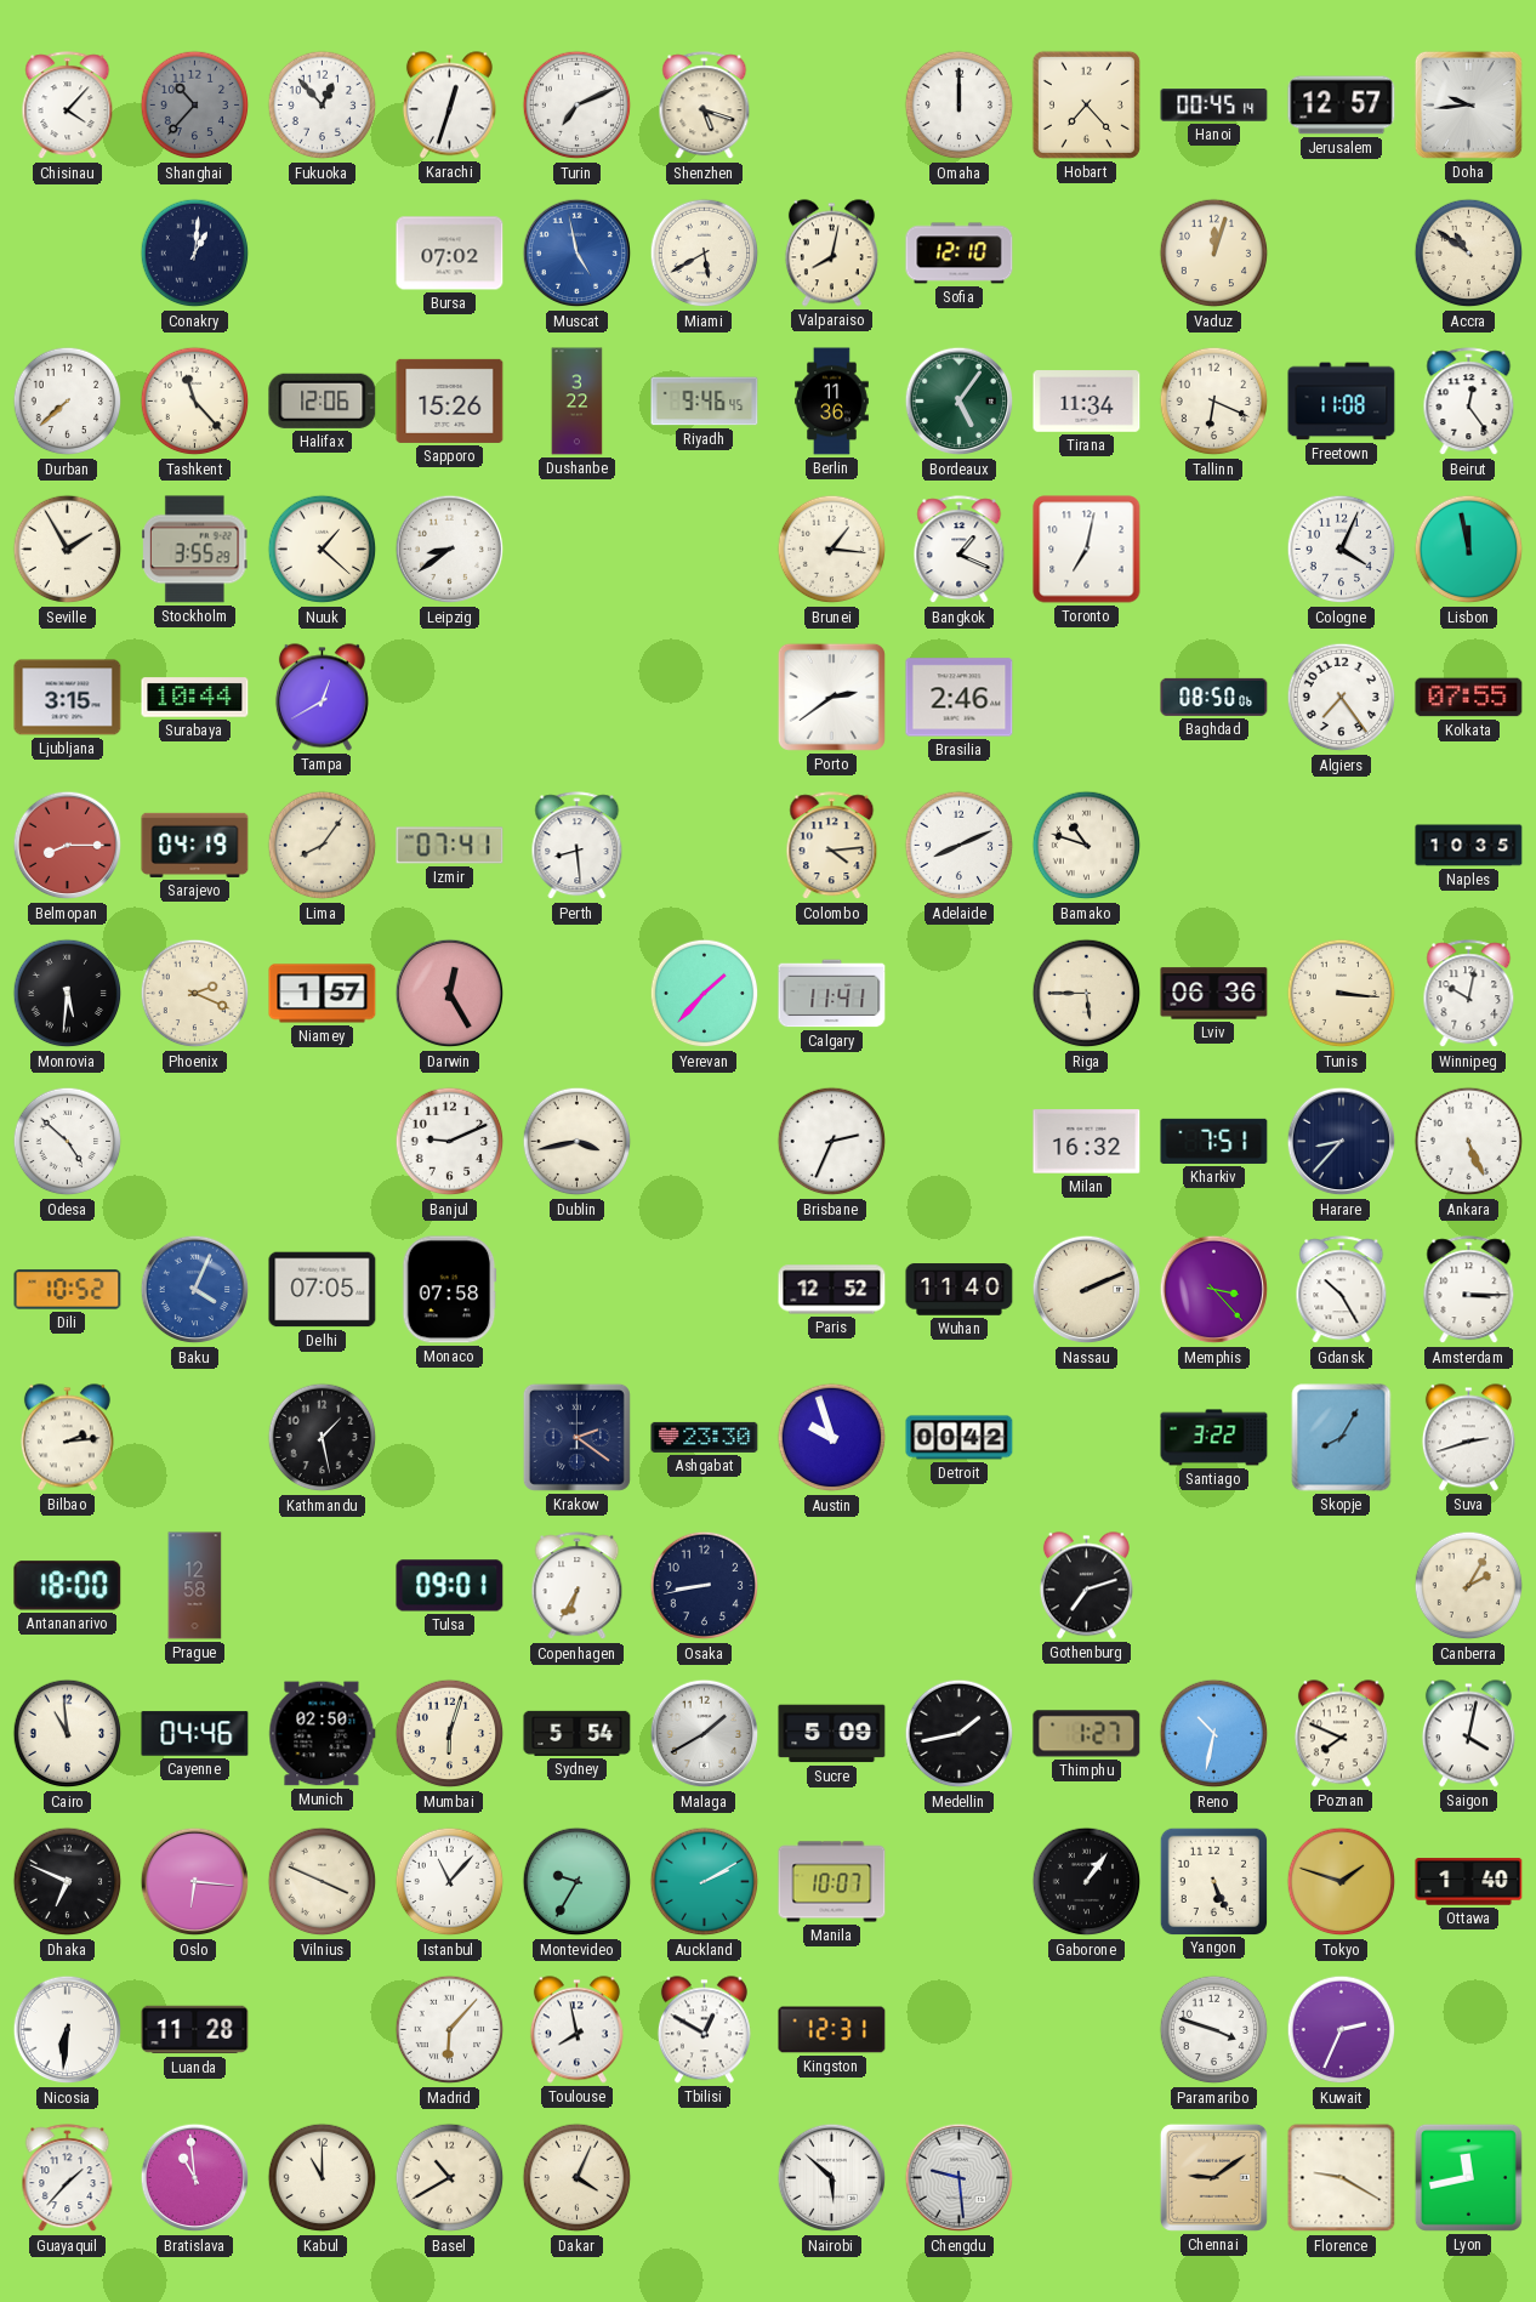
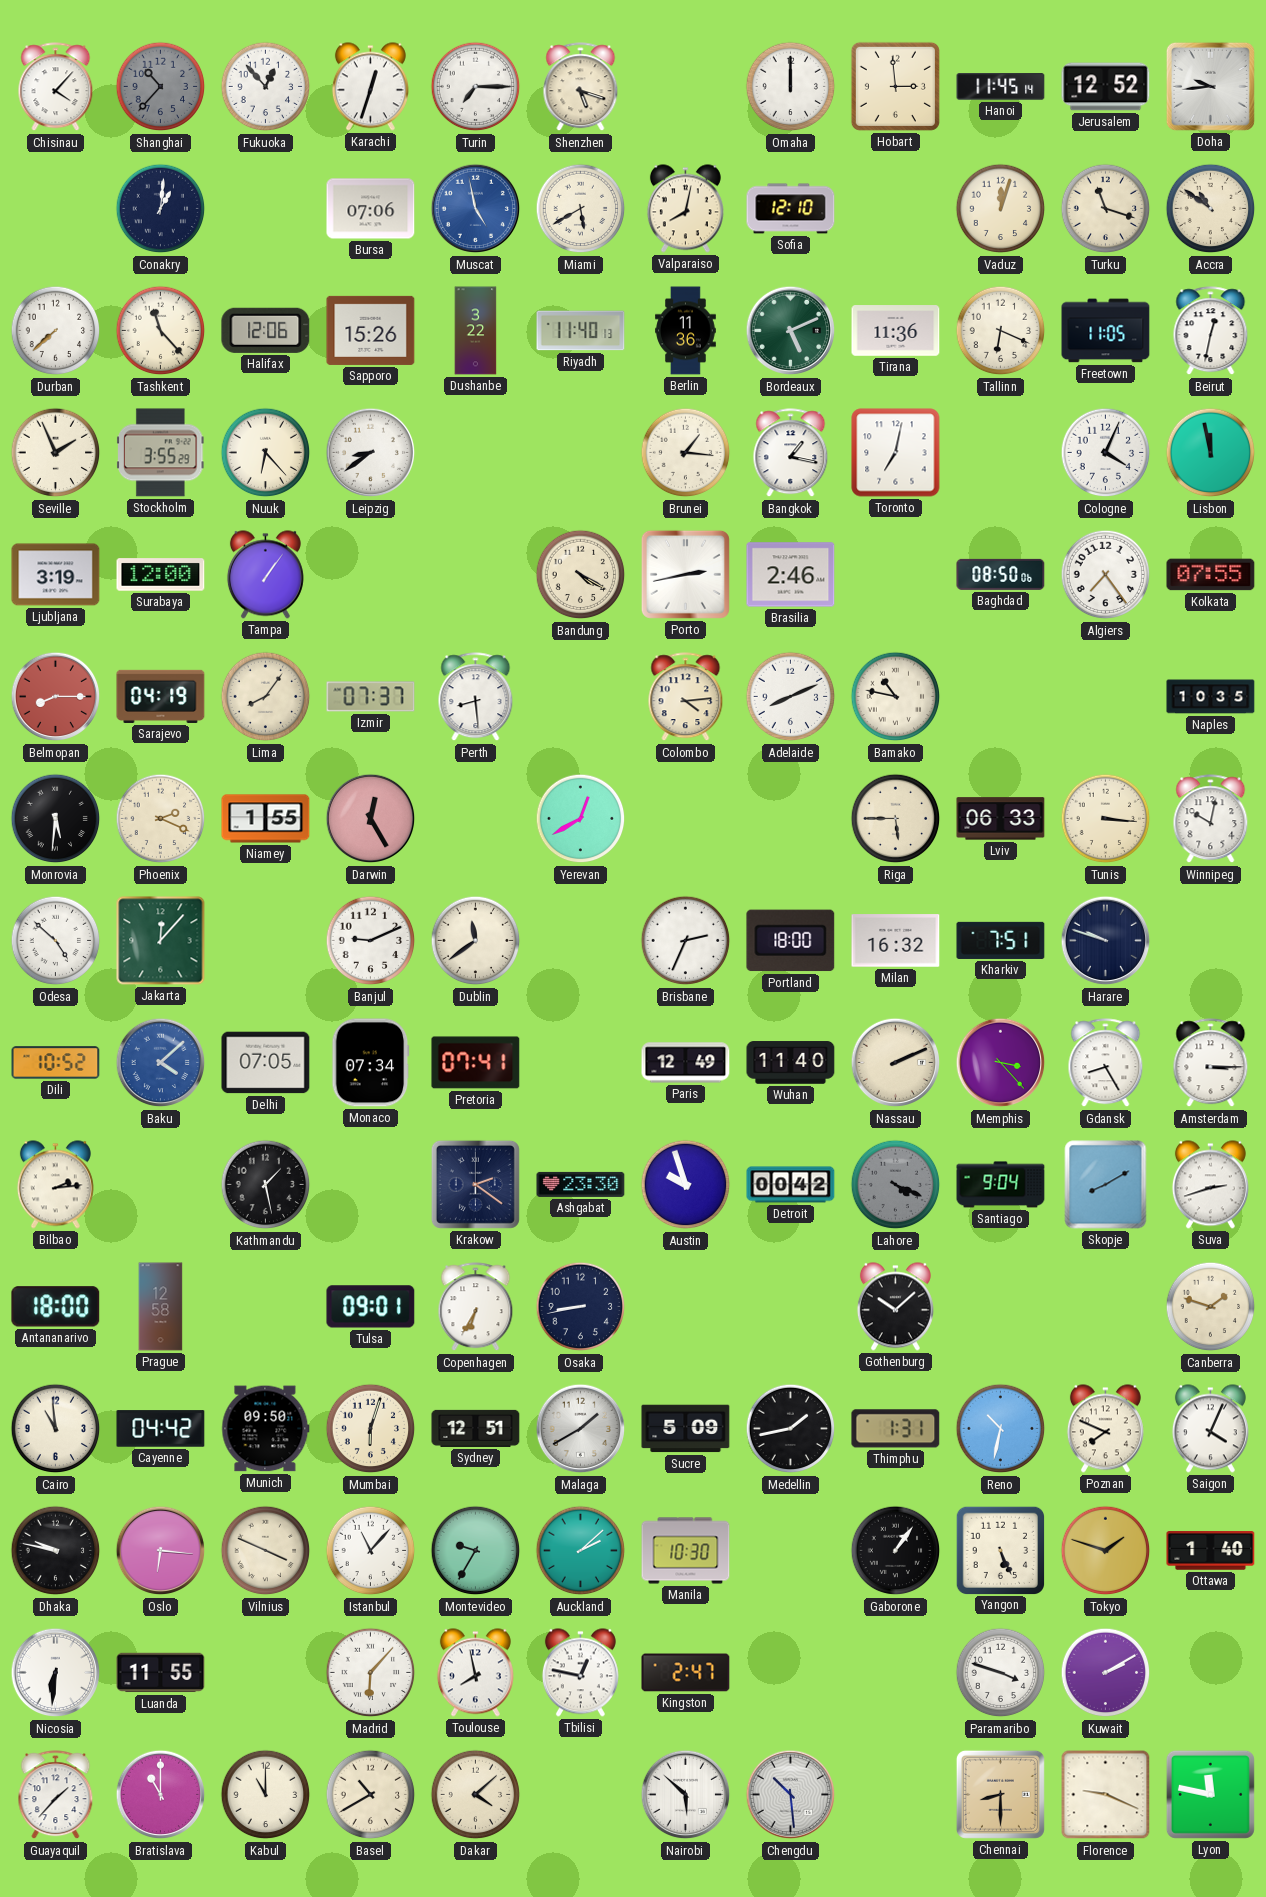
Turin: 7:11 -> 7:15
Hobart: 7:23 -> 2:59
Hanoi: 00:45 -> 11:45
Jerusalem: 12:57 -> 12:52
Bursa: 07:02 -> 07:06
Turku: none -> 11:18
Riyadh: 9:46 -> 11:40
Bordeaux: 5:06 -> 5:11
Tirana: 11:34 -> 11:36
Freetown: 11:08 -> 11:05
Beirut: 12:24 -> 12:32
Seville: 1:55 -> 1:56
Nuuk: 1:22 -> 6:23
Bangkok: 1:19 -> 1:17
Ljubljana: 3:15 -> 3:19
Surabaya: 10:44 -> 12:00
Tampa: 12:40 -> 1:06
Bandung: none -> 4:20
Porto: 2:39 -> 2:43
Izmir: 07:41 -> 07:37
Bamako: 10:48 -> 10:47
Niamey: 1:57 -> 1:55
Yerevan: 1:37 -> 12:40
Calgary: 11:41 -> none
Lviv: 06:36 -> 06:33
Jakarta: none -> 12:07
Dublin: 3:43 -> 11:39
Portland: none -> 18:00
Harare: 8:37 -> 9:48
Ankara: 5:26 -> none
Baku: 4:04 -> 4:08
Monaco: 07:58 -> 07:34
Pretoria: none -> 07:41
Paris: 12:52 -> 12:49
Gdansk: 10:25 -> 8:25
Lahore: none -> 4:19
Santiago: 3:22 -> 9:04
Skopje: 8:05 -> 8:10
Gothenburg: 7:12 -> 10:08
Canberra: 2:05 -> 1:48
Cayenne: 04:46 -> 04:42
Munich: 02:50 -> 09:50
Sydney: 5:54 -> 12:51
Thimphu: 1:27 -> 1:31
Saigon: 4:02 -> 4:04
Dhaka: 6:49 -> 9:47
Auckland: 2:10 -> 2:08
Manila: 10:07 -> 10:30
Luanda: 11:28 -> 11:55
Tbilisi: 12:50 -> 12:47
Kingston: 12:31 -> 2:47
Kuwait: 2:34 -> 2:10
Bratislava: 10:59 -> 11:00
Dakar: 4:04 -> 4:08
Chengdu: 9:29 -> 10:29
Chennai: 9:09 -> 8:30
Florence: 9:20 -> 9:19
Lyon: 11:43 -> 11:47
